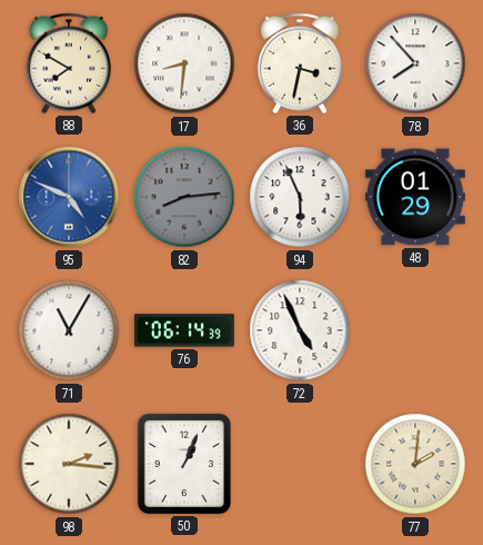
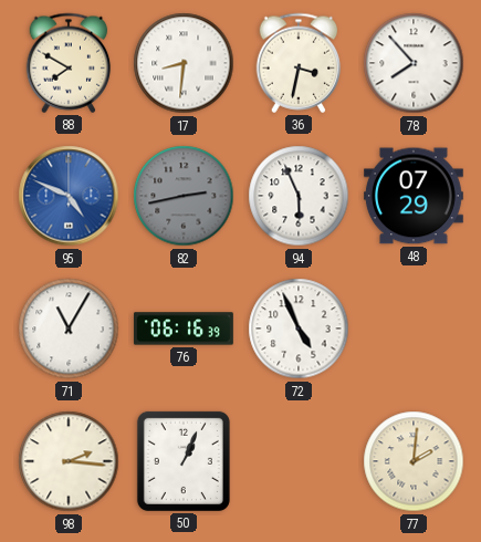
82: 8:14 -> 2:43
48: 01:29 -> 07:29
76: 06:14 -> 06:16
